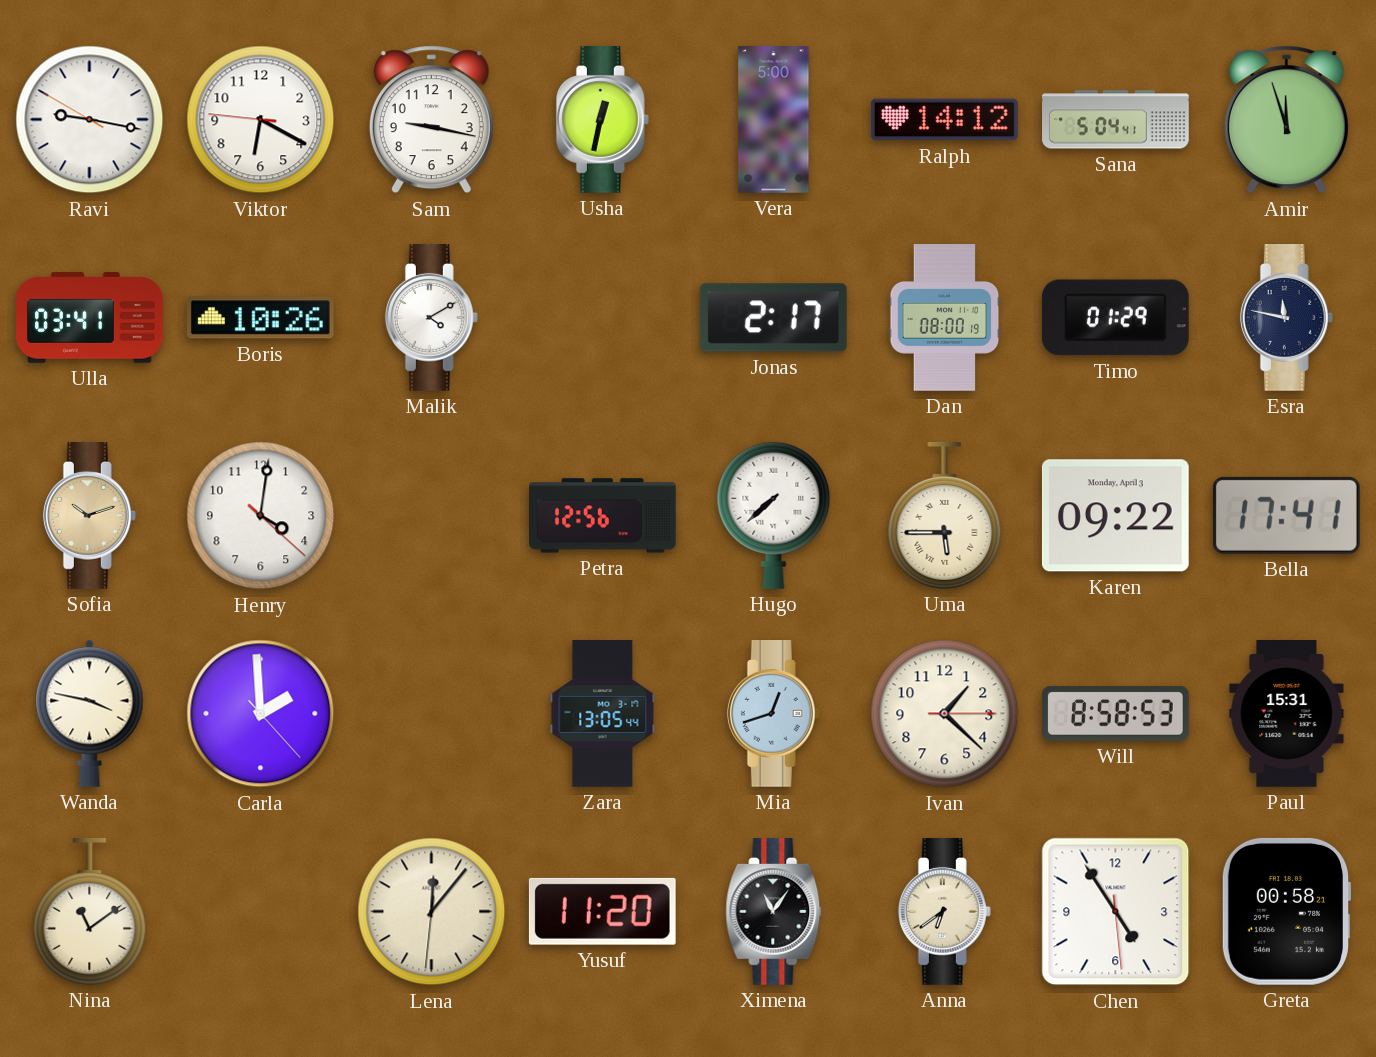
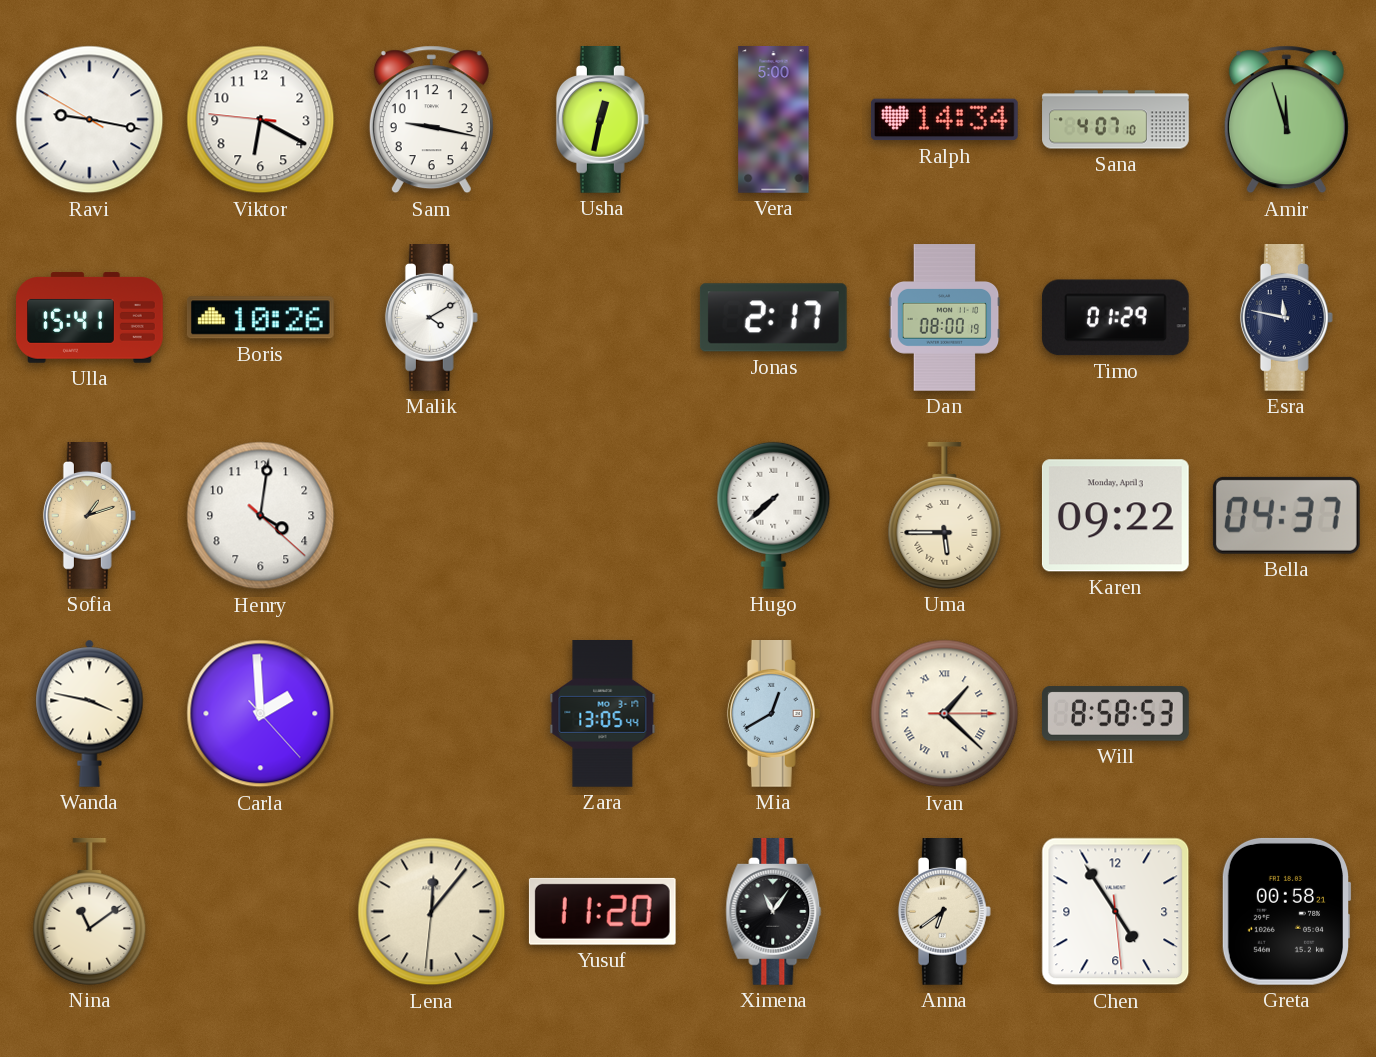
Ralph: 14:12 -> 14:34
Sana: 5:04 -> 4:07
Ulla: 03:41 -> 15:41
Sofia: 10:12 -> 1:12
Petra: 12:56 -> none
Bella: 17:41 -> 04:37
Mia: 12:42 -> 12:40
Ivan numerals: Arabic -> Roman
Paul: 15:31 -> none
